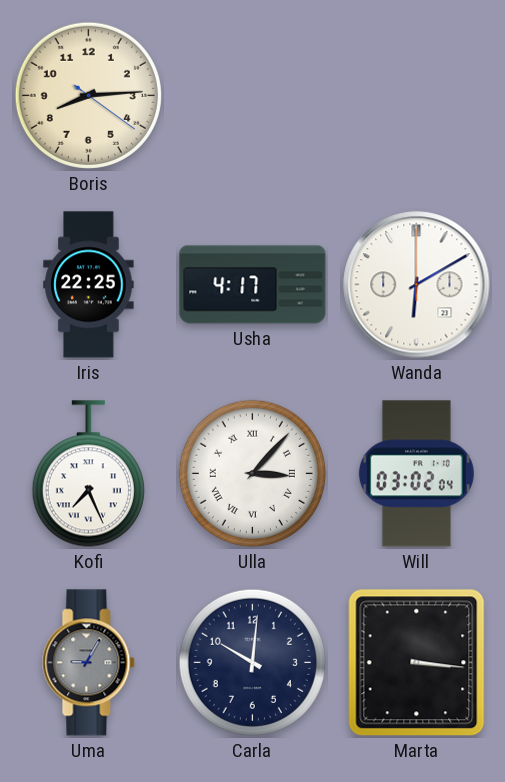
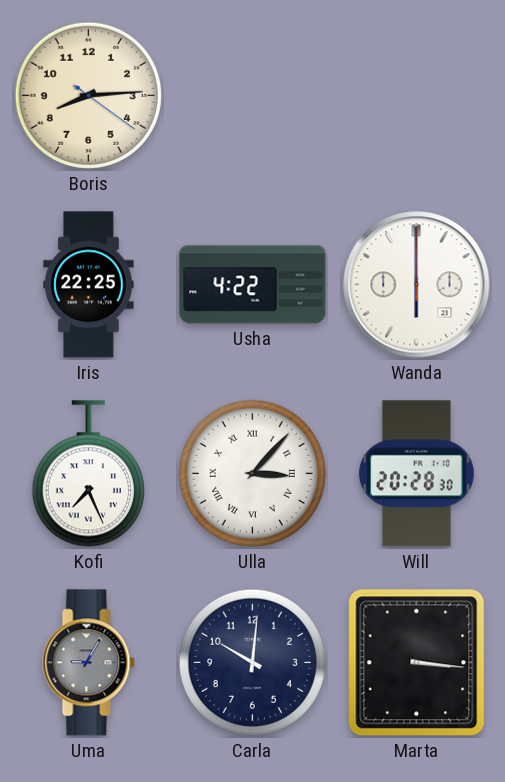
Usha: 4:17 -> 4:22
Wanda: 6:10 -> 6:00
Will: 03:02 -> 20:28
